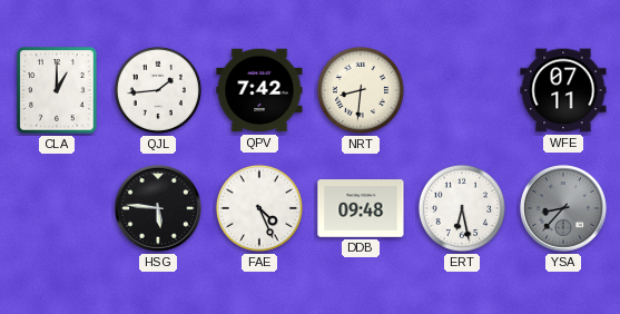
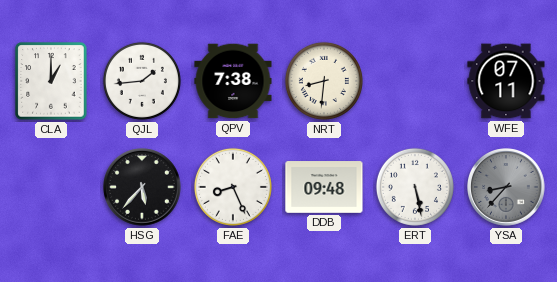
QPV: 7:42 -> 7:38
HSG: 5:46 -> 5:37
FAE: 4:26 -> 8:26
ERT: 6:28 -> 5:28
